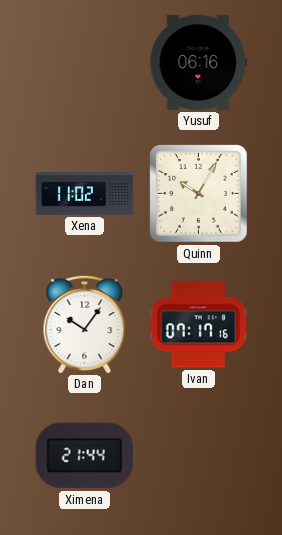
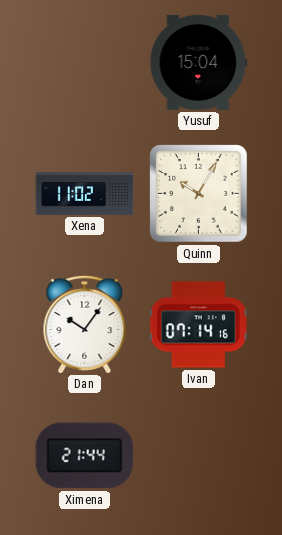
Yusuf: 06:16 -> 15:04
Ivan: 07:17 -> 07:14
